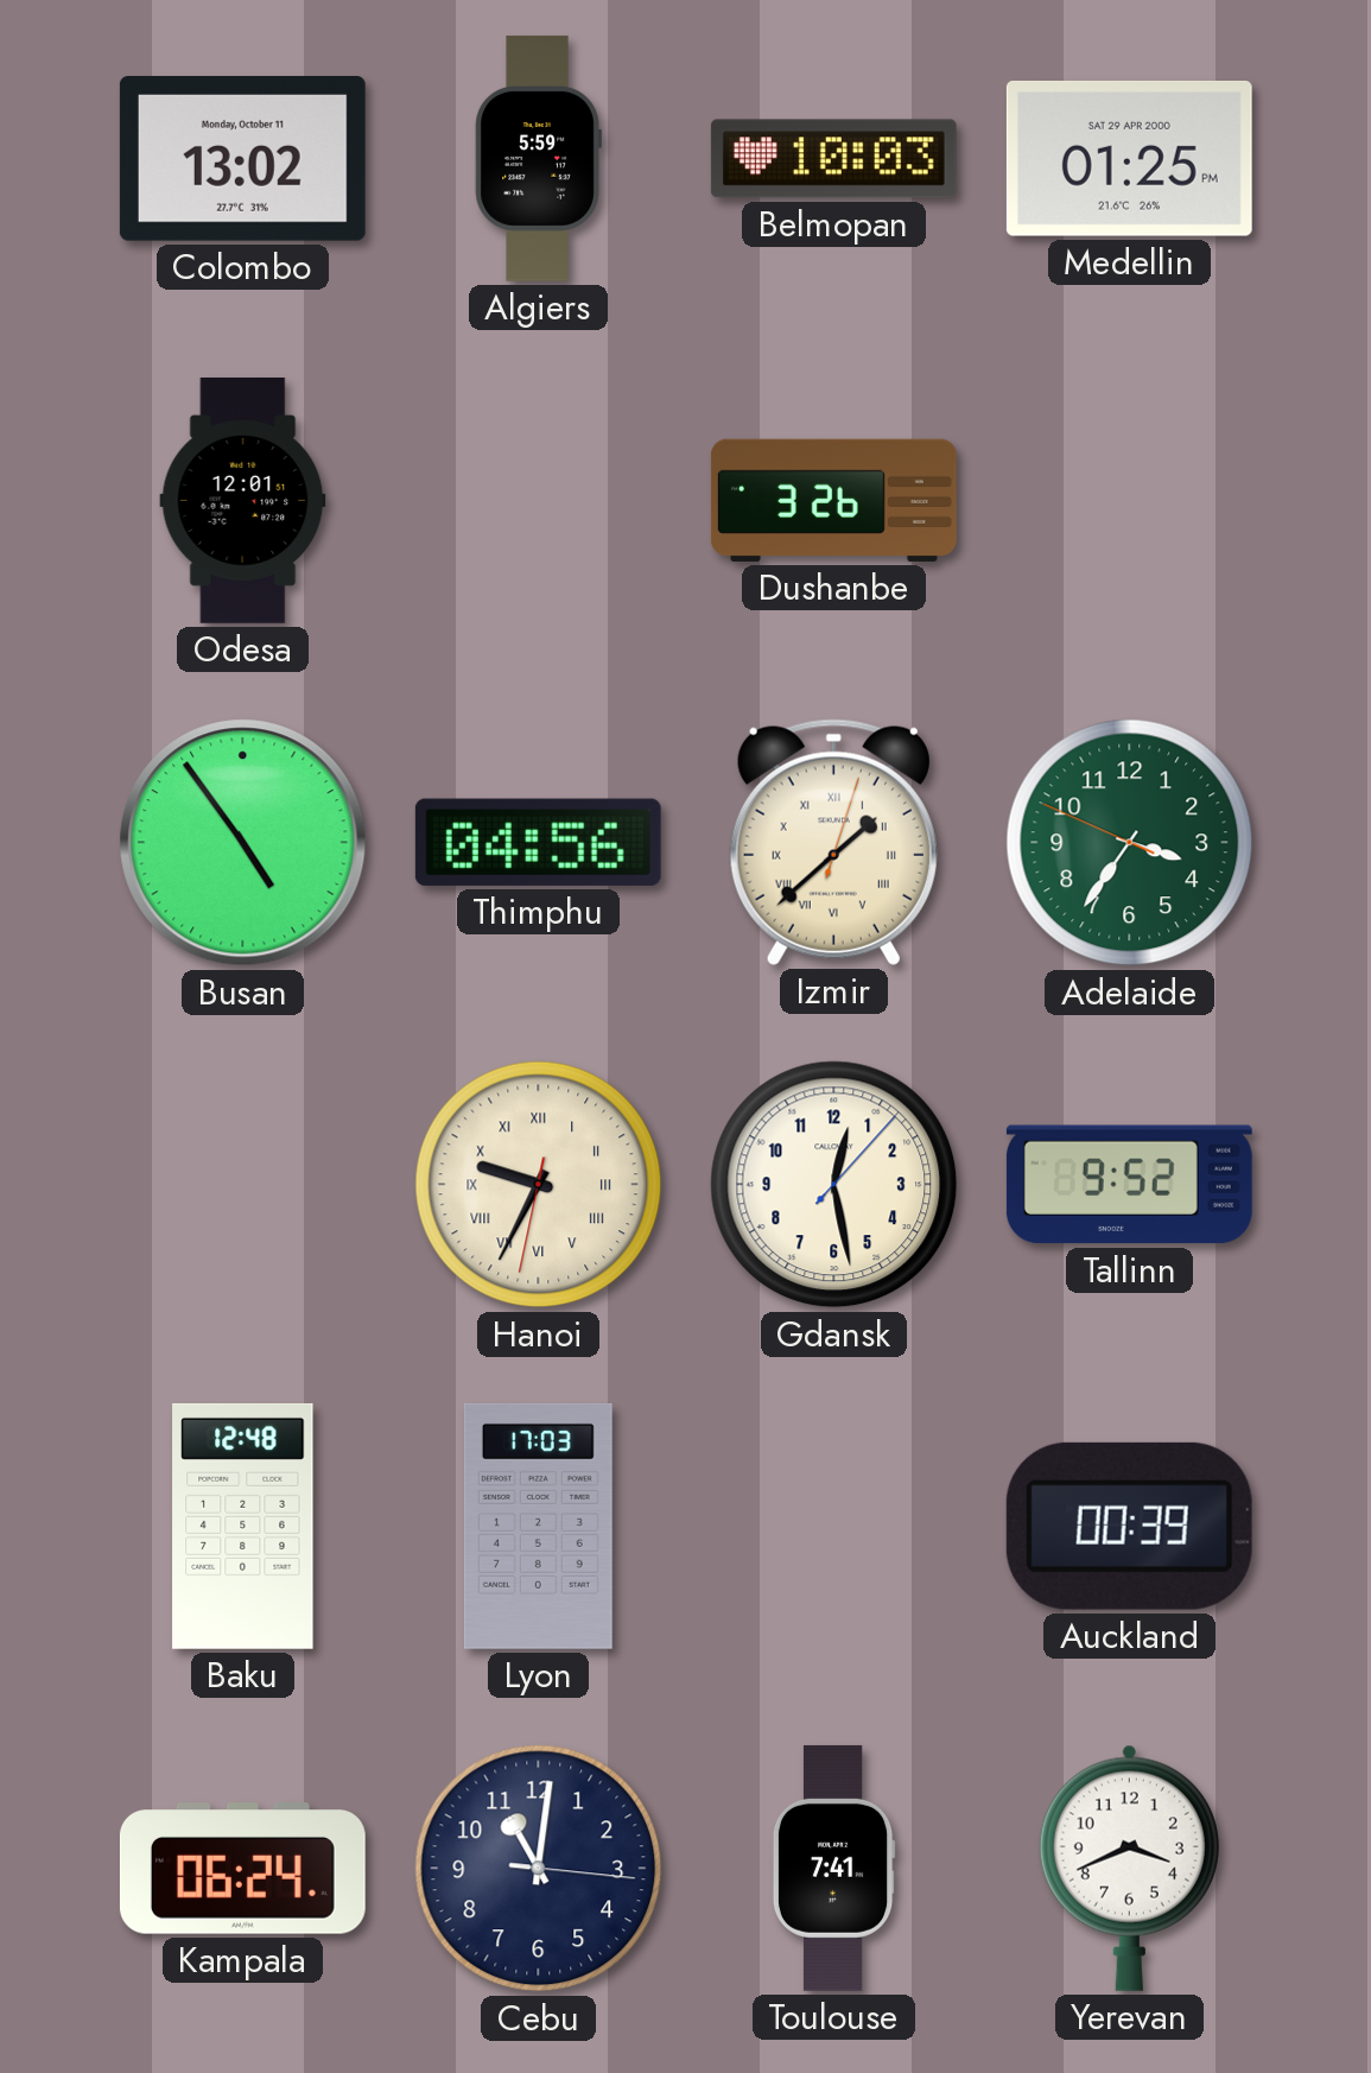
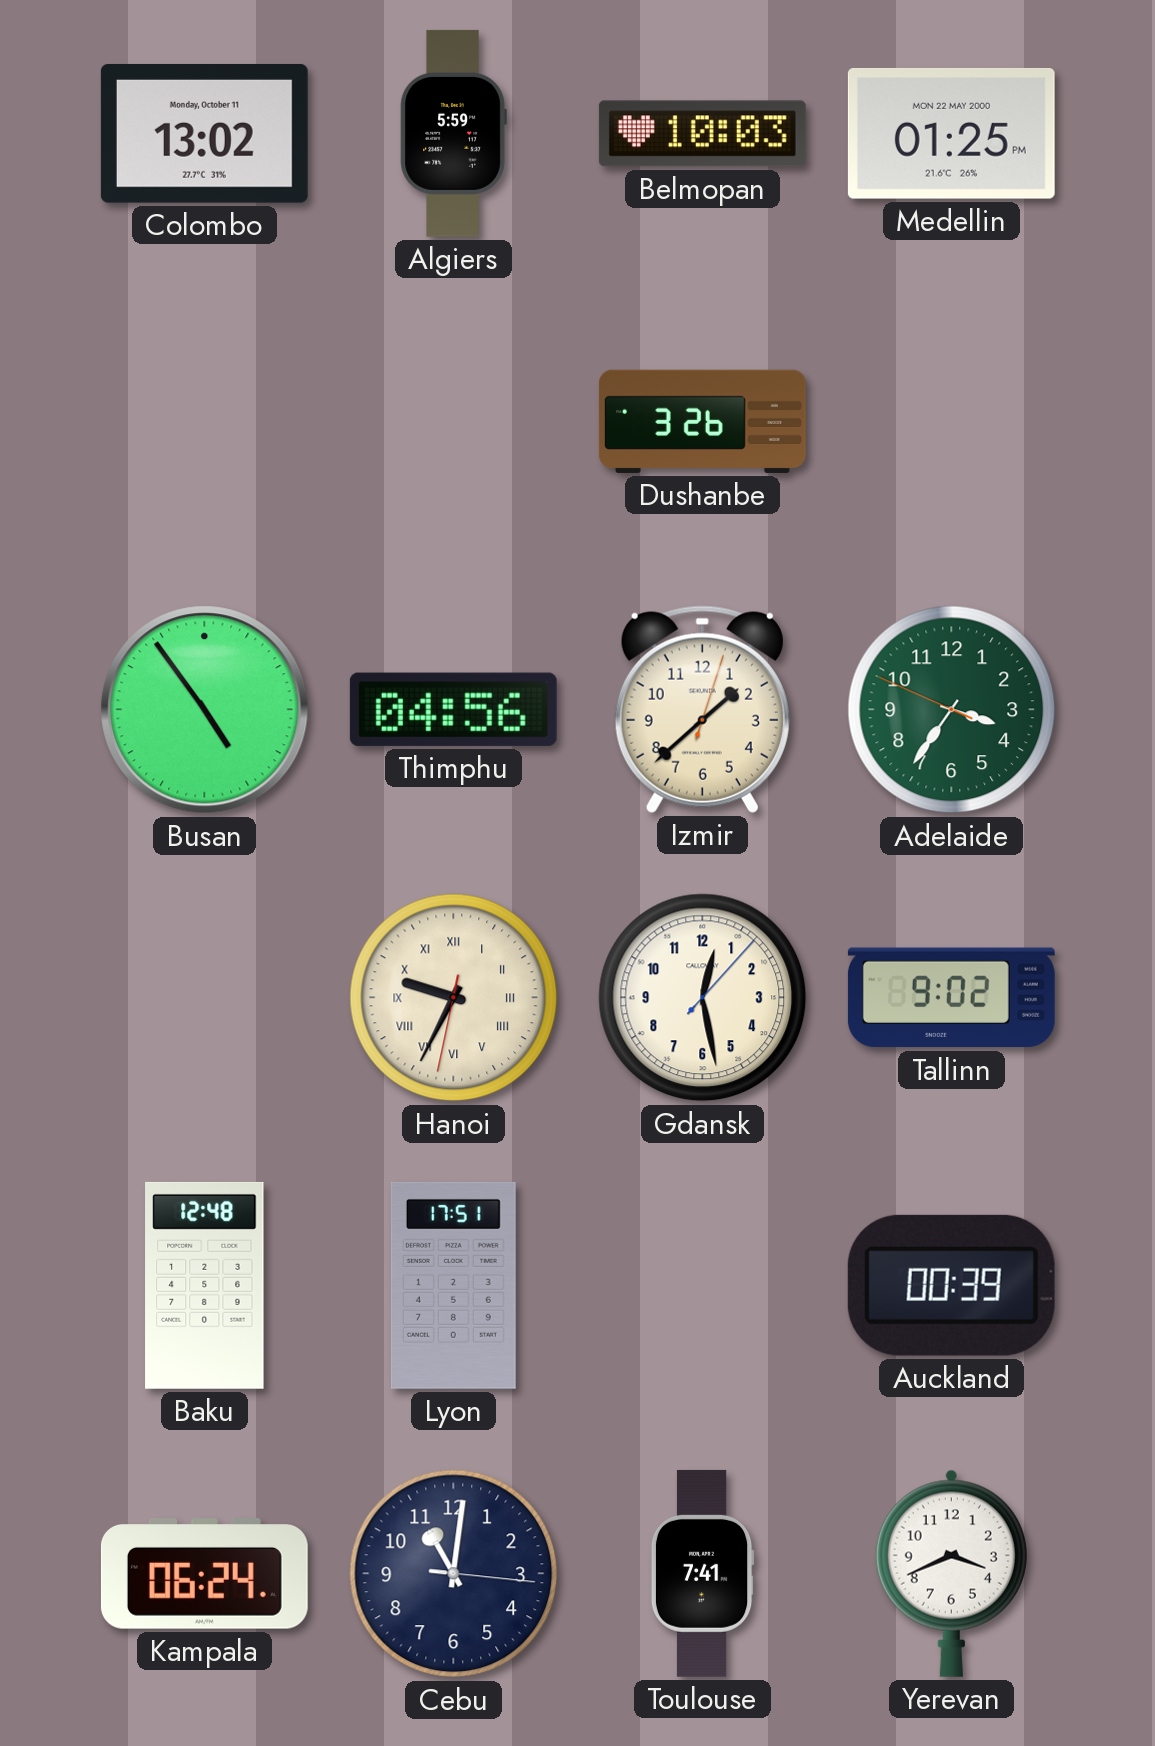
Medellin date: SAT 29 APR 2000 -> MON 22 MAY 2000
Odesa: 12:01 -> none
Izmir numerals: Roman -> Arabic
Tallinn: 9:52 -> 9:02
Lyon: 17:03 -> 17:51
